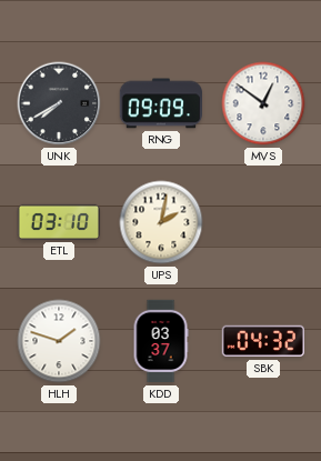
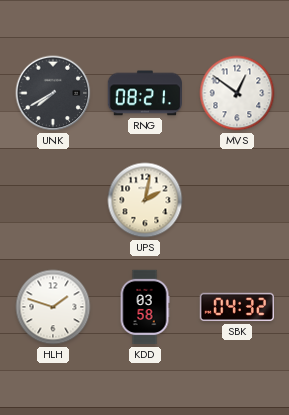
RNG: 09:09 -> 08:21
ETL: 03:10 -> none
KDD: 03:37 -> 03:58
